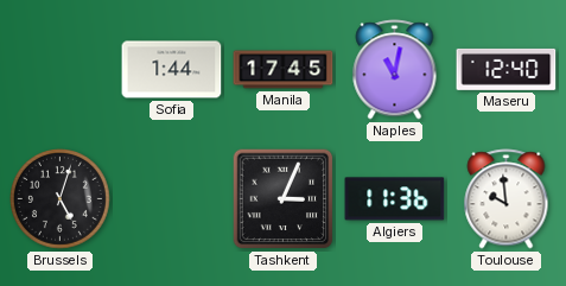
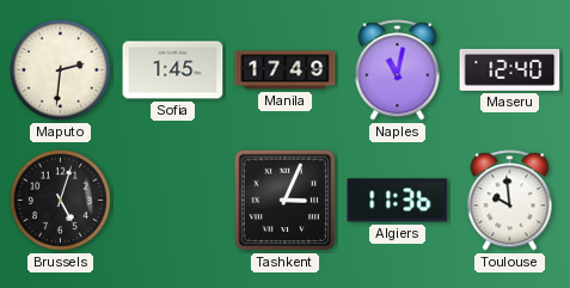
Maputo: none -> 2:31
Sofia: 1:44 -> 1:45
Manila: 17:45 -> 17:49
